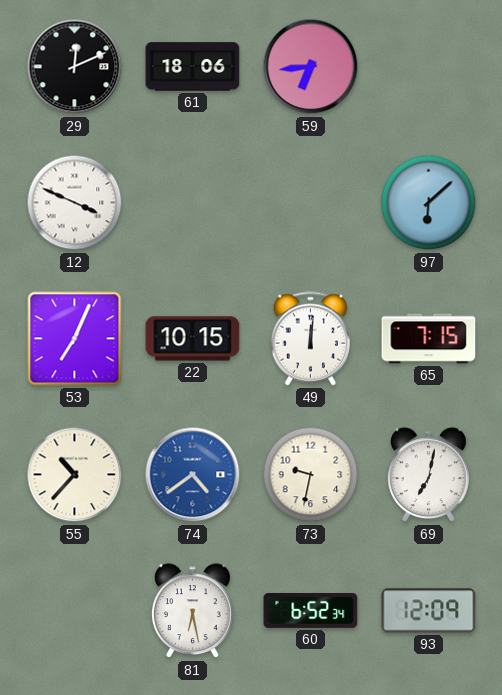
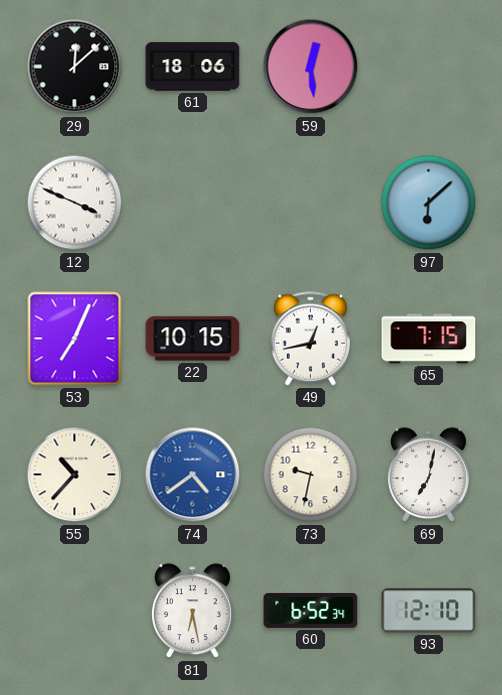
29: 12:11 -> 12:08
59: 6:44 -> 12:29
49: 12:01 -> 12:43
93: 12:09 -> 12:10
